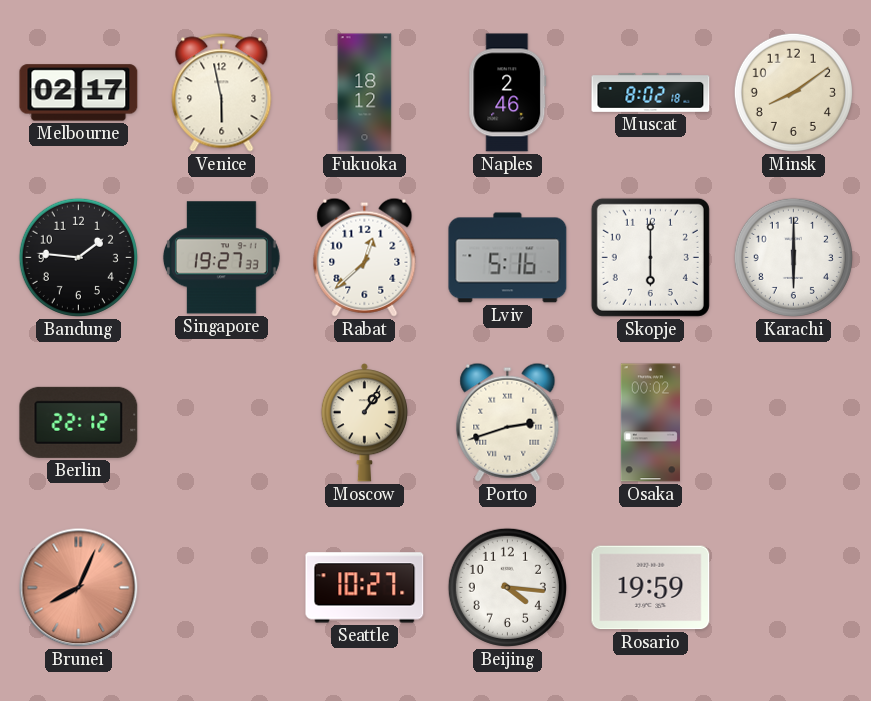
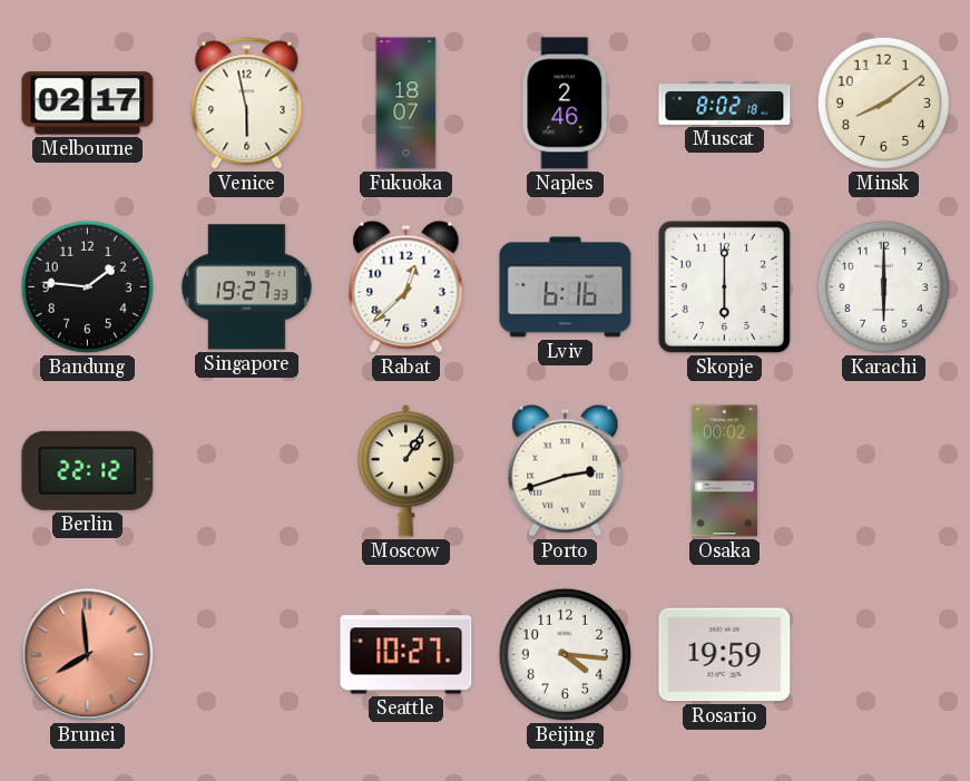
Fukuoka: 18:12 -> 18:07
Lviv: 5:16 -> 6:16
Brunei: 8:04 -> 7:59
